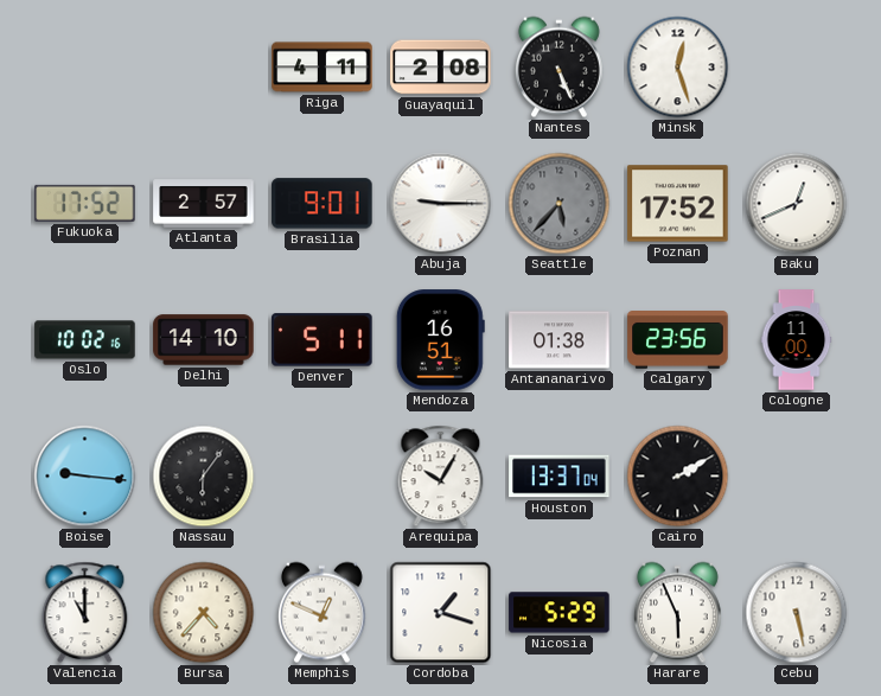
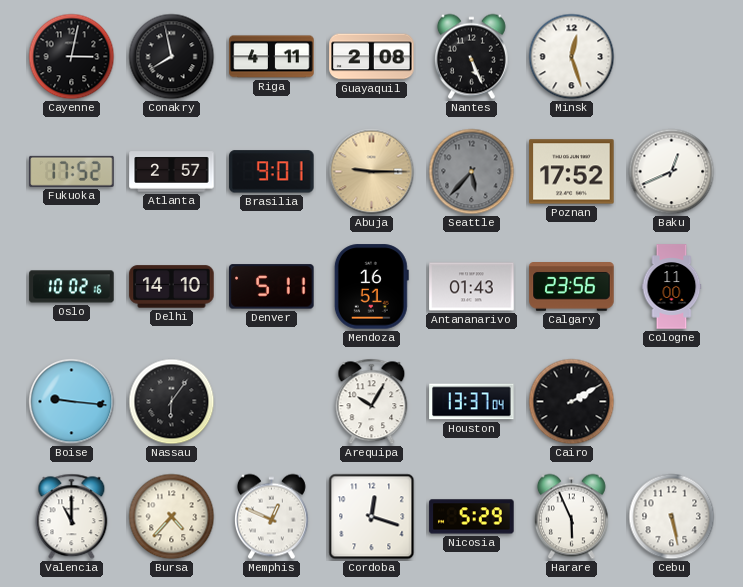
Cayenne: none -> 3:02
Conakry: none -> 7:58
Abuja dial: white -> champagne
Antananarivo: 01:38 -> 01:43
Cordoba: 1:18 -> 12:18
